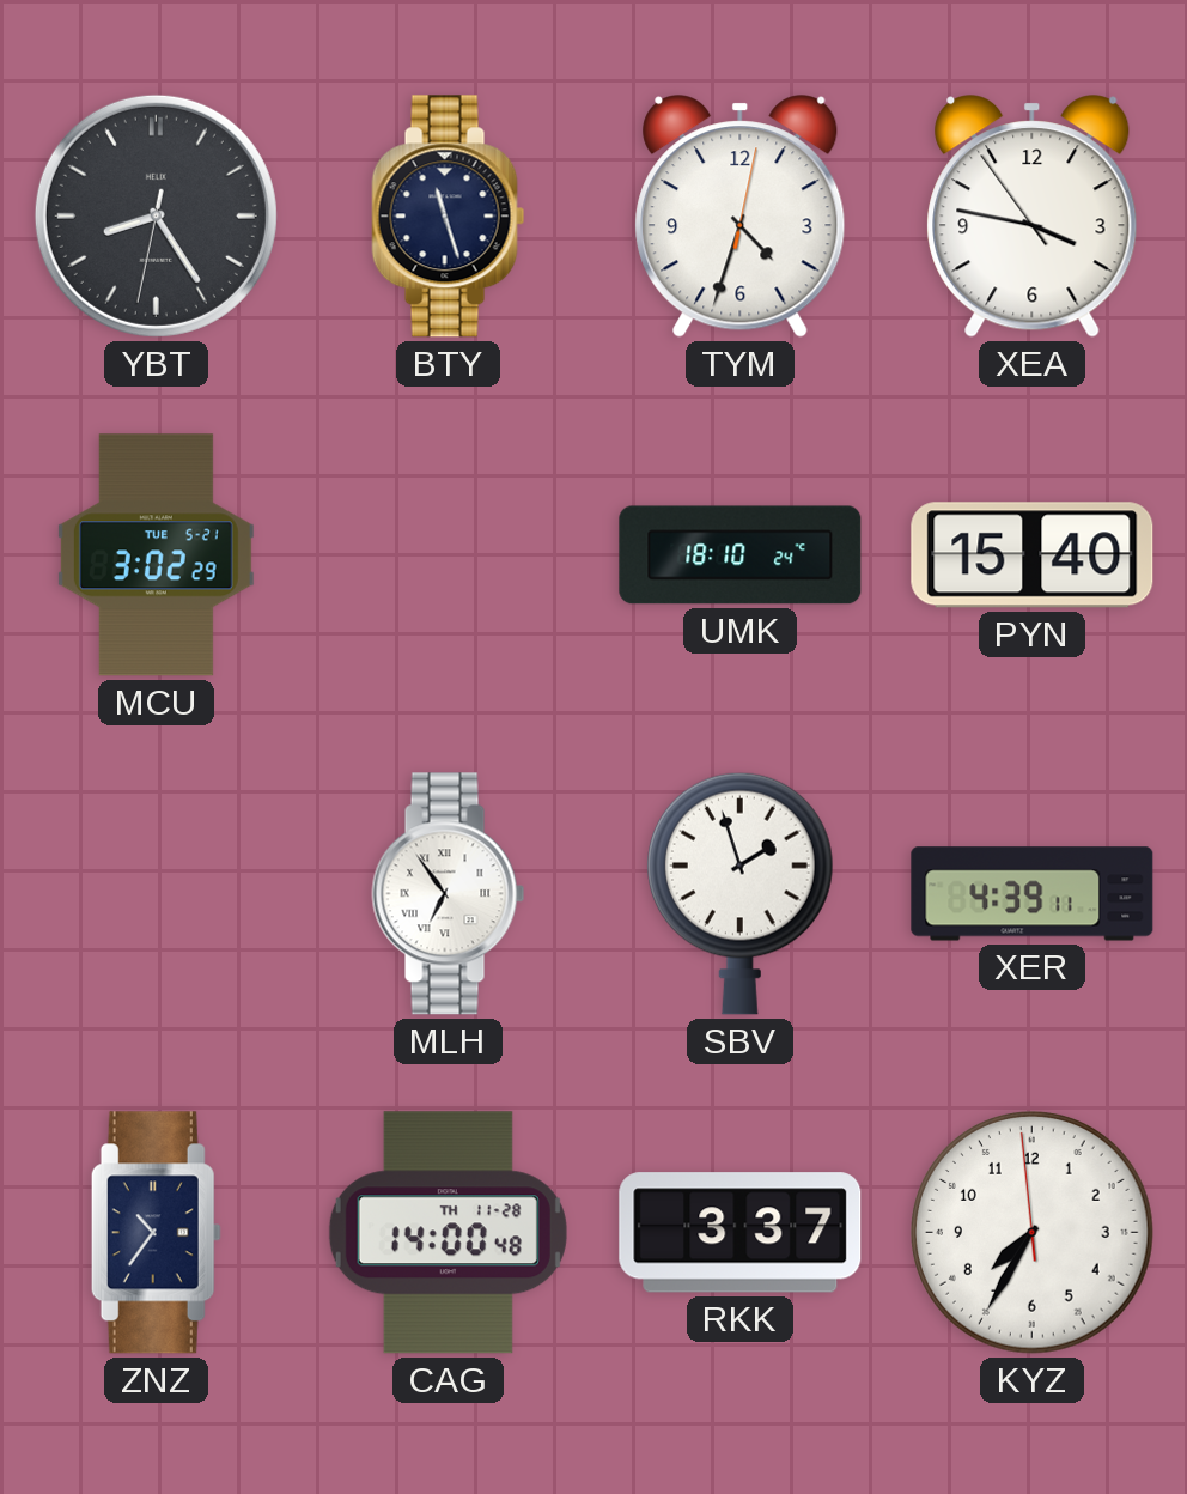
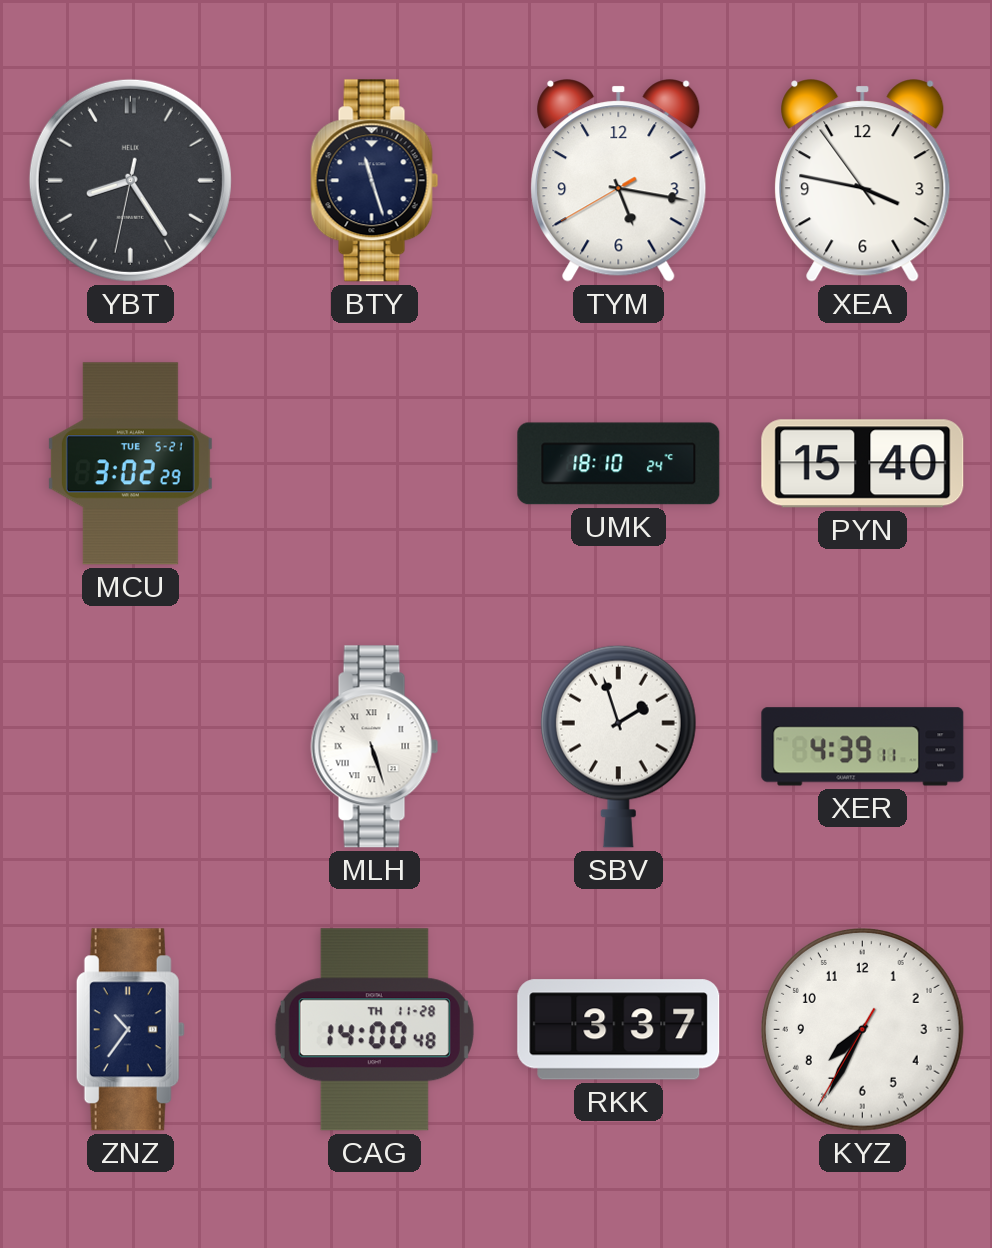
TYM: 4:33 -> 5:16
MLH: 6:54 -> 5:27
KYZ: 7:34:59 -> 7:34:35
